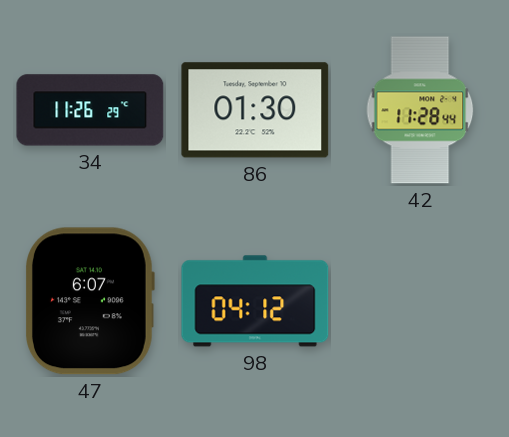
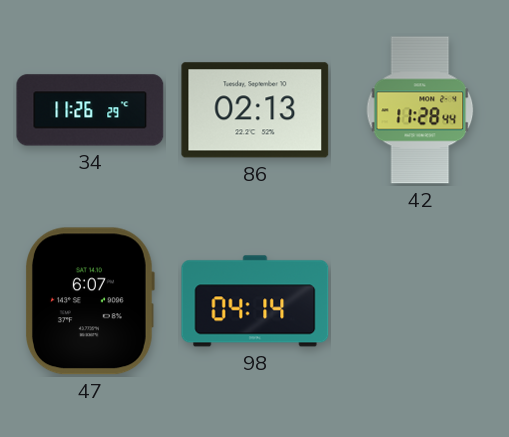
86: 01:30 -> 02:13
98: 04:12 -> 04:14
